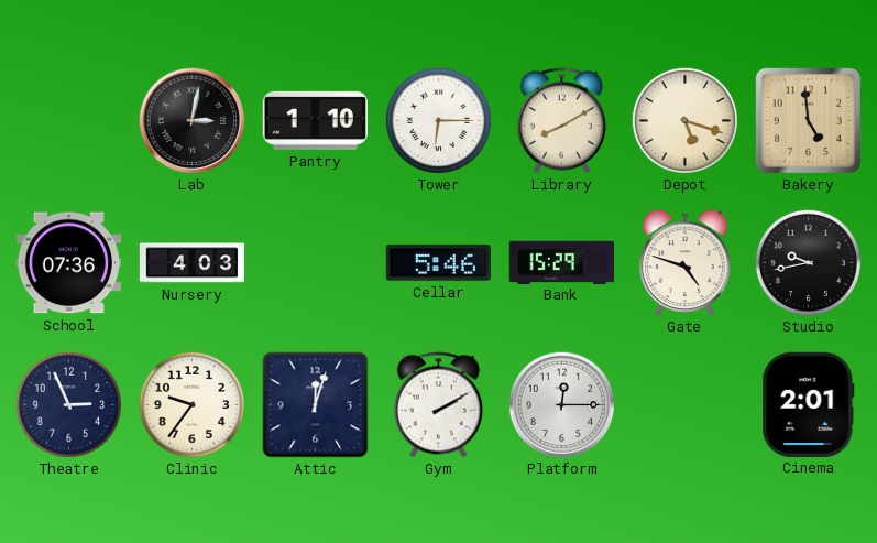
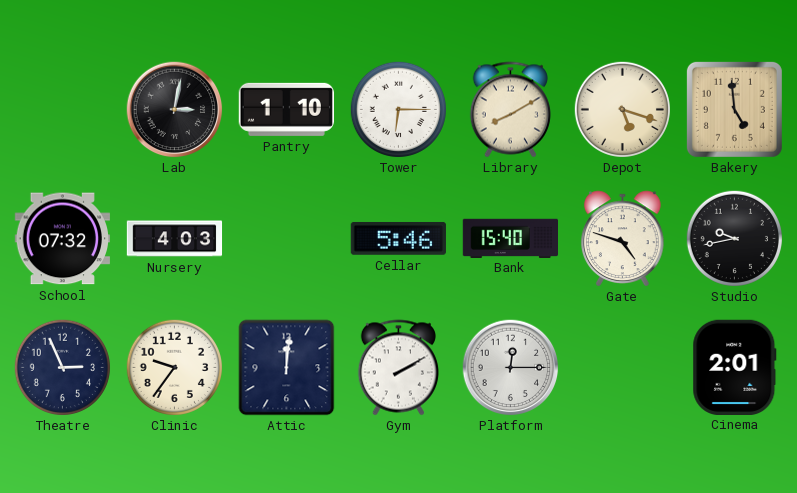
School: 07:36 -> 07:32
Bank: 15:29 -> 15:40
Attic: 12:03 -> 12:01
